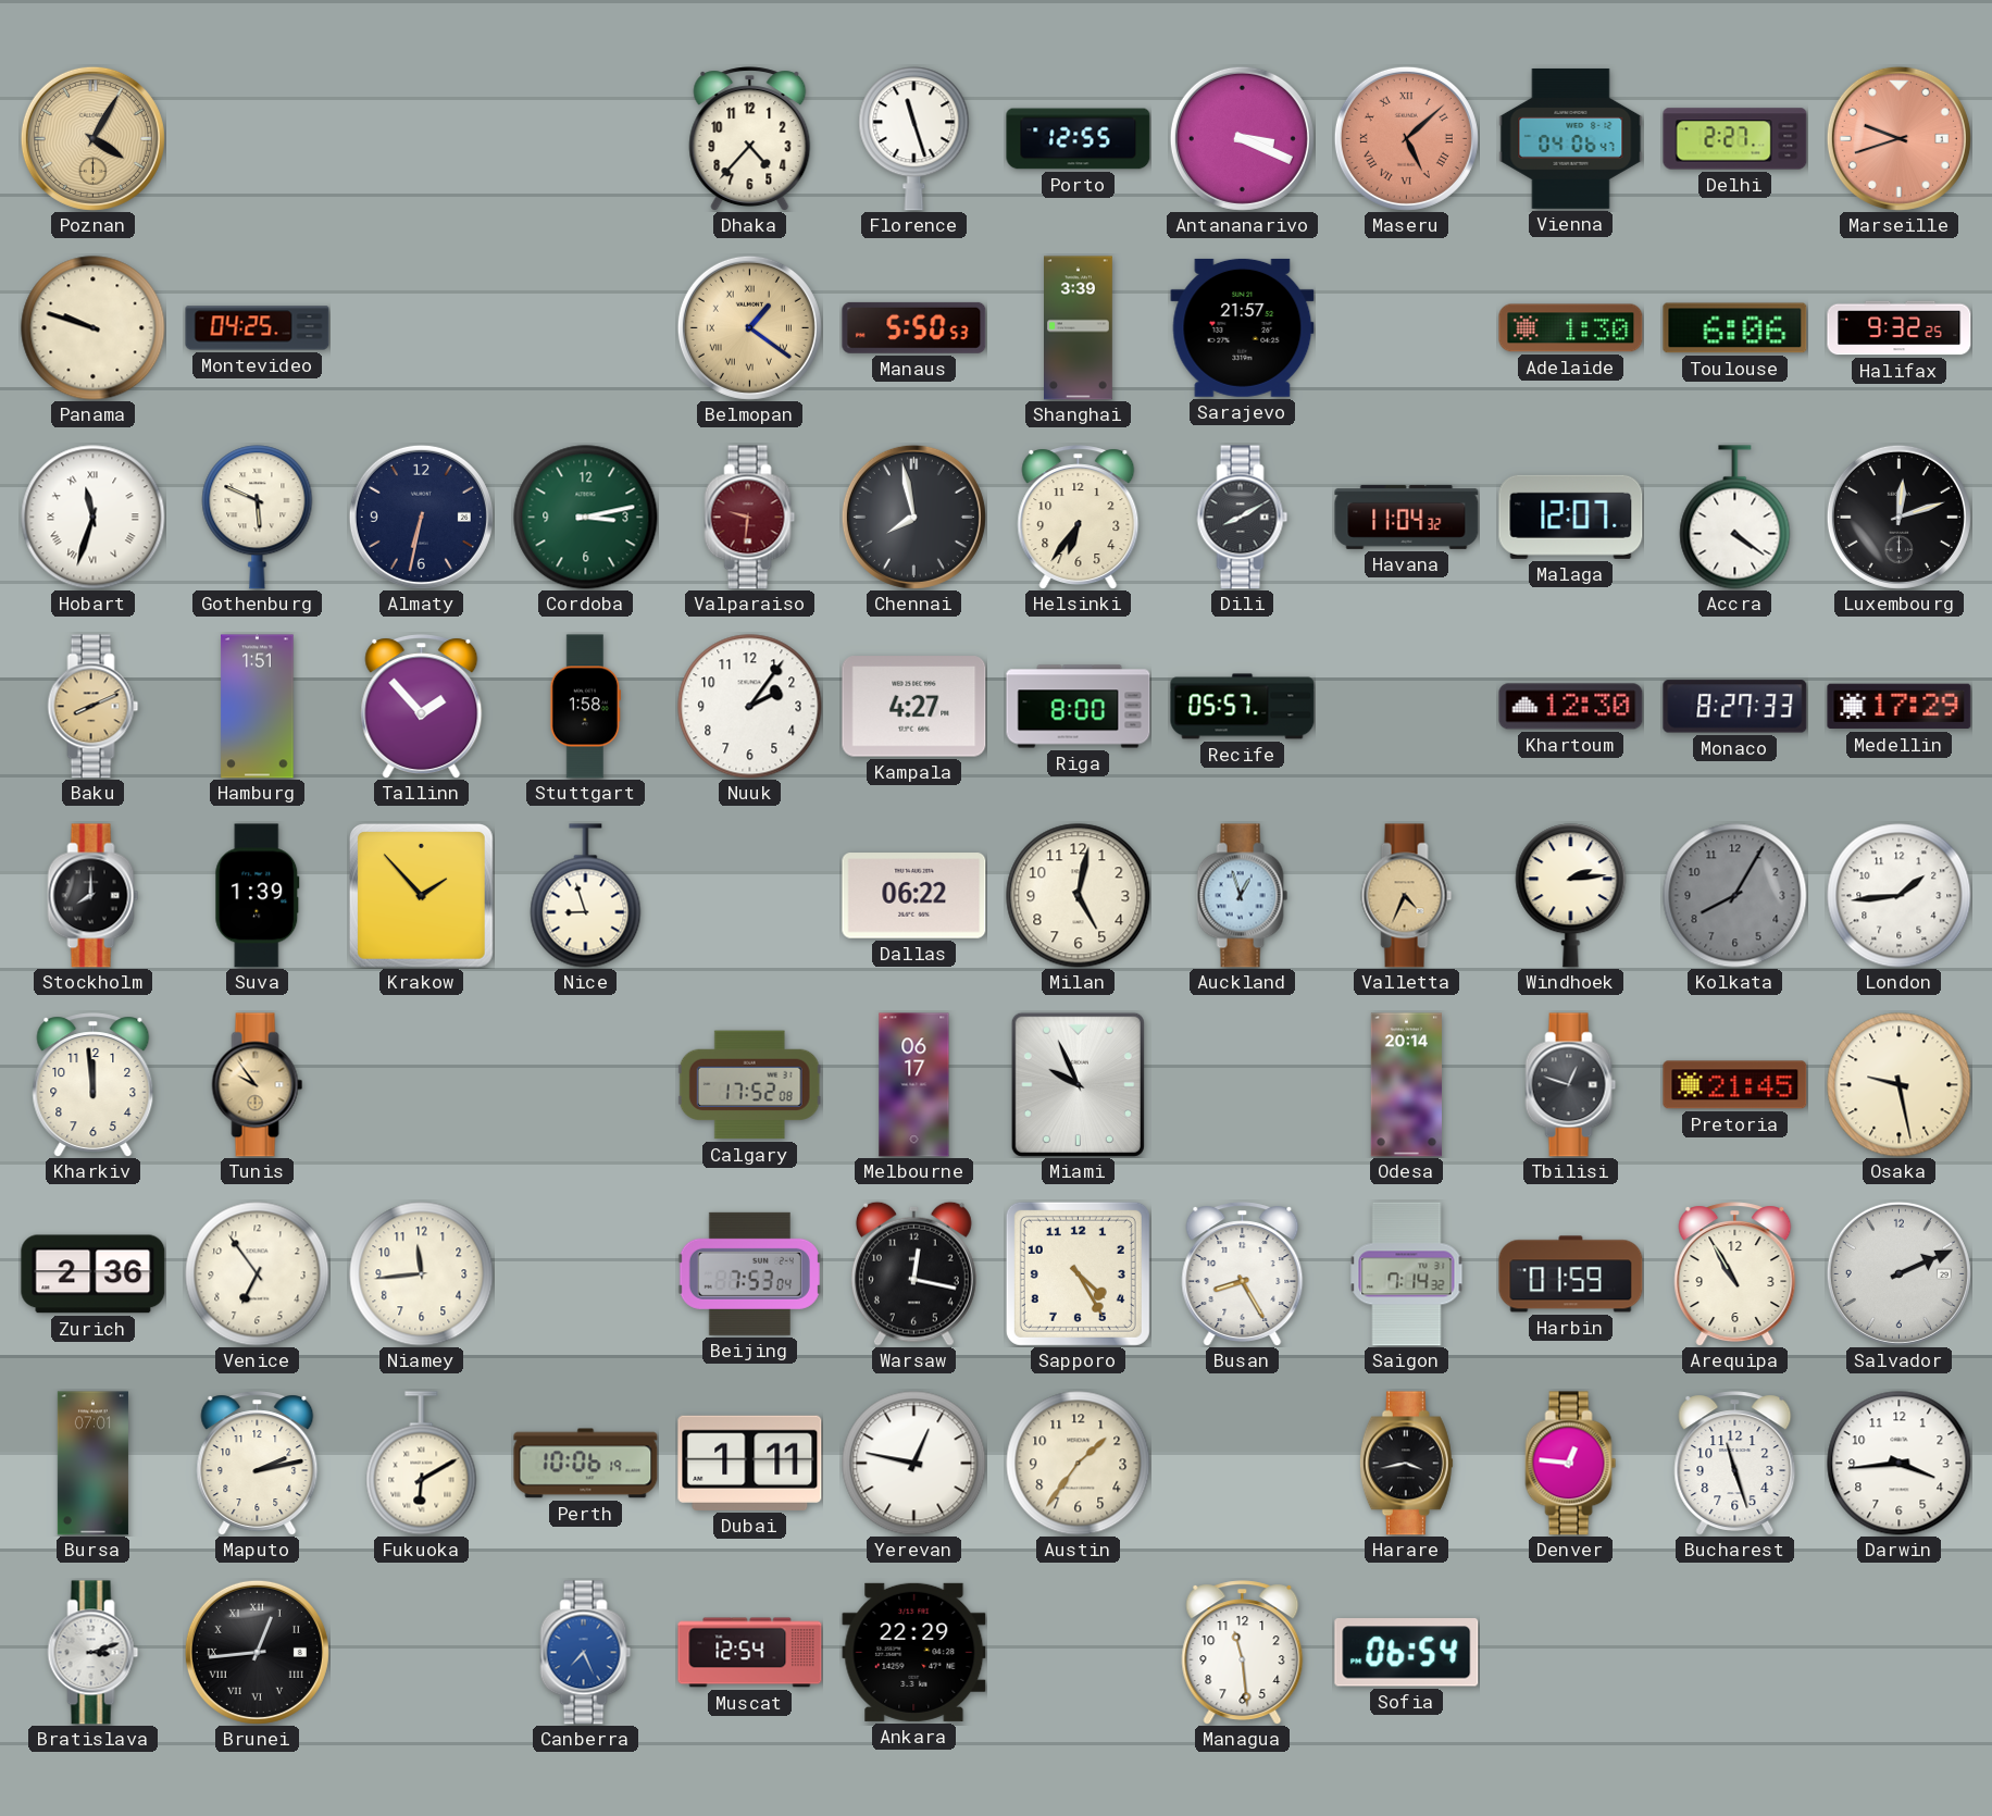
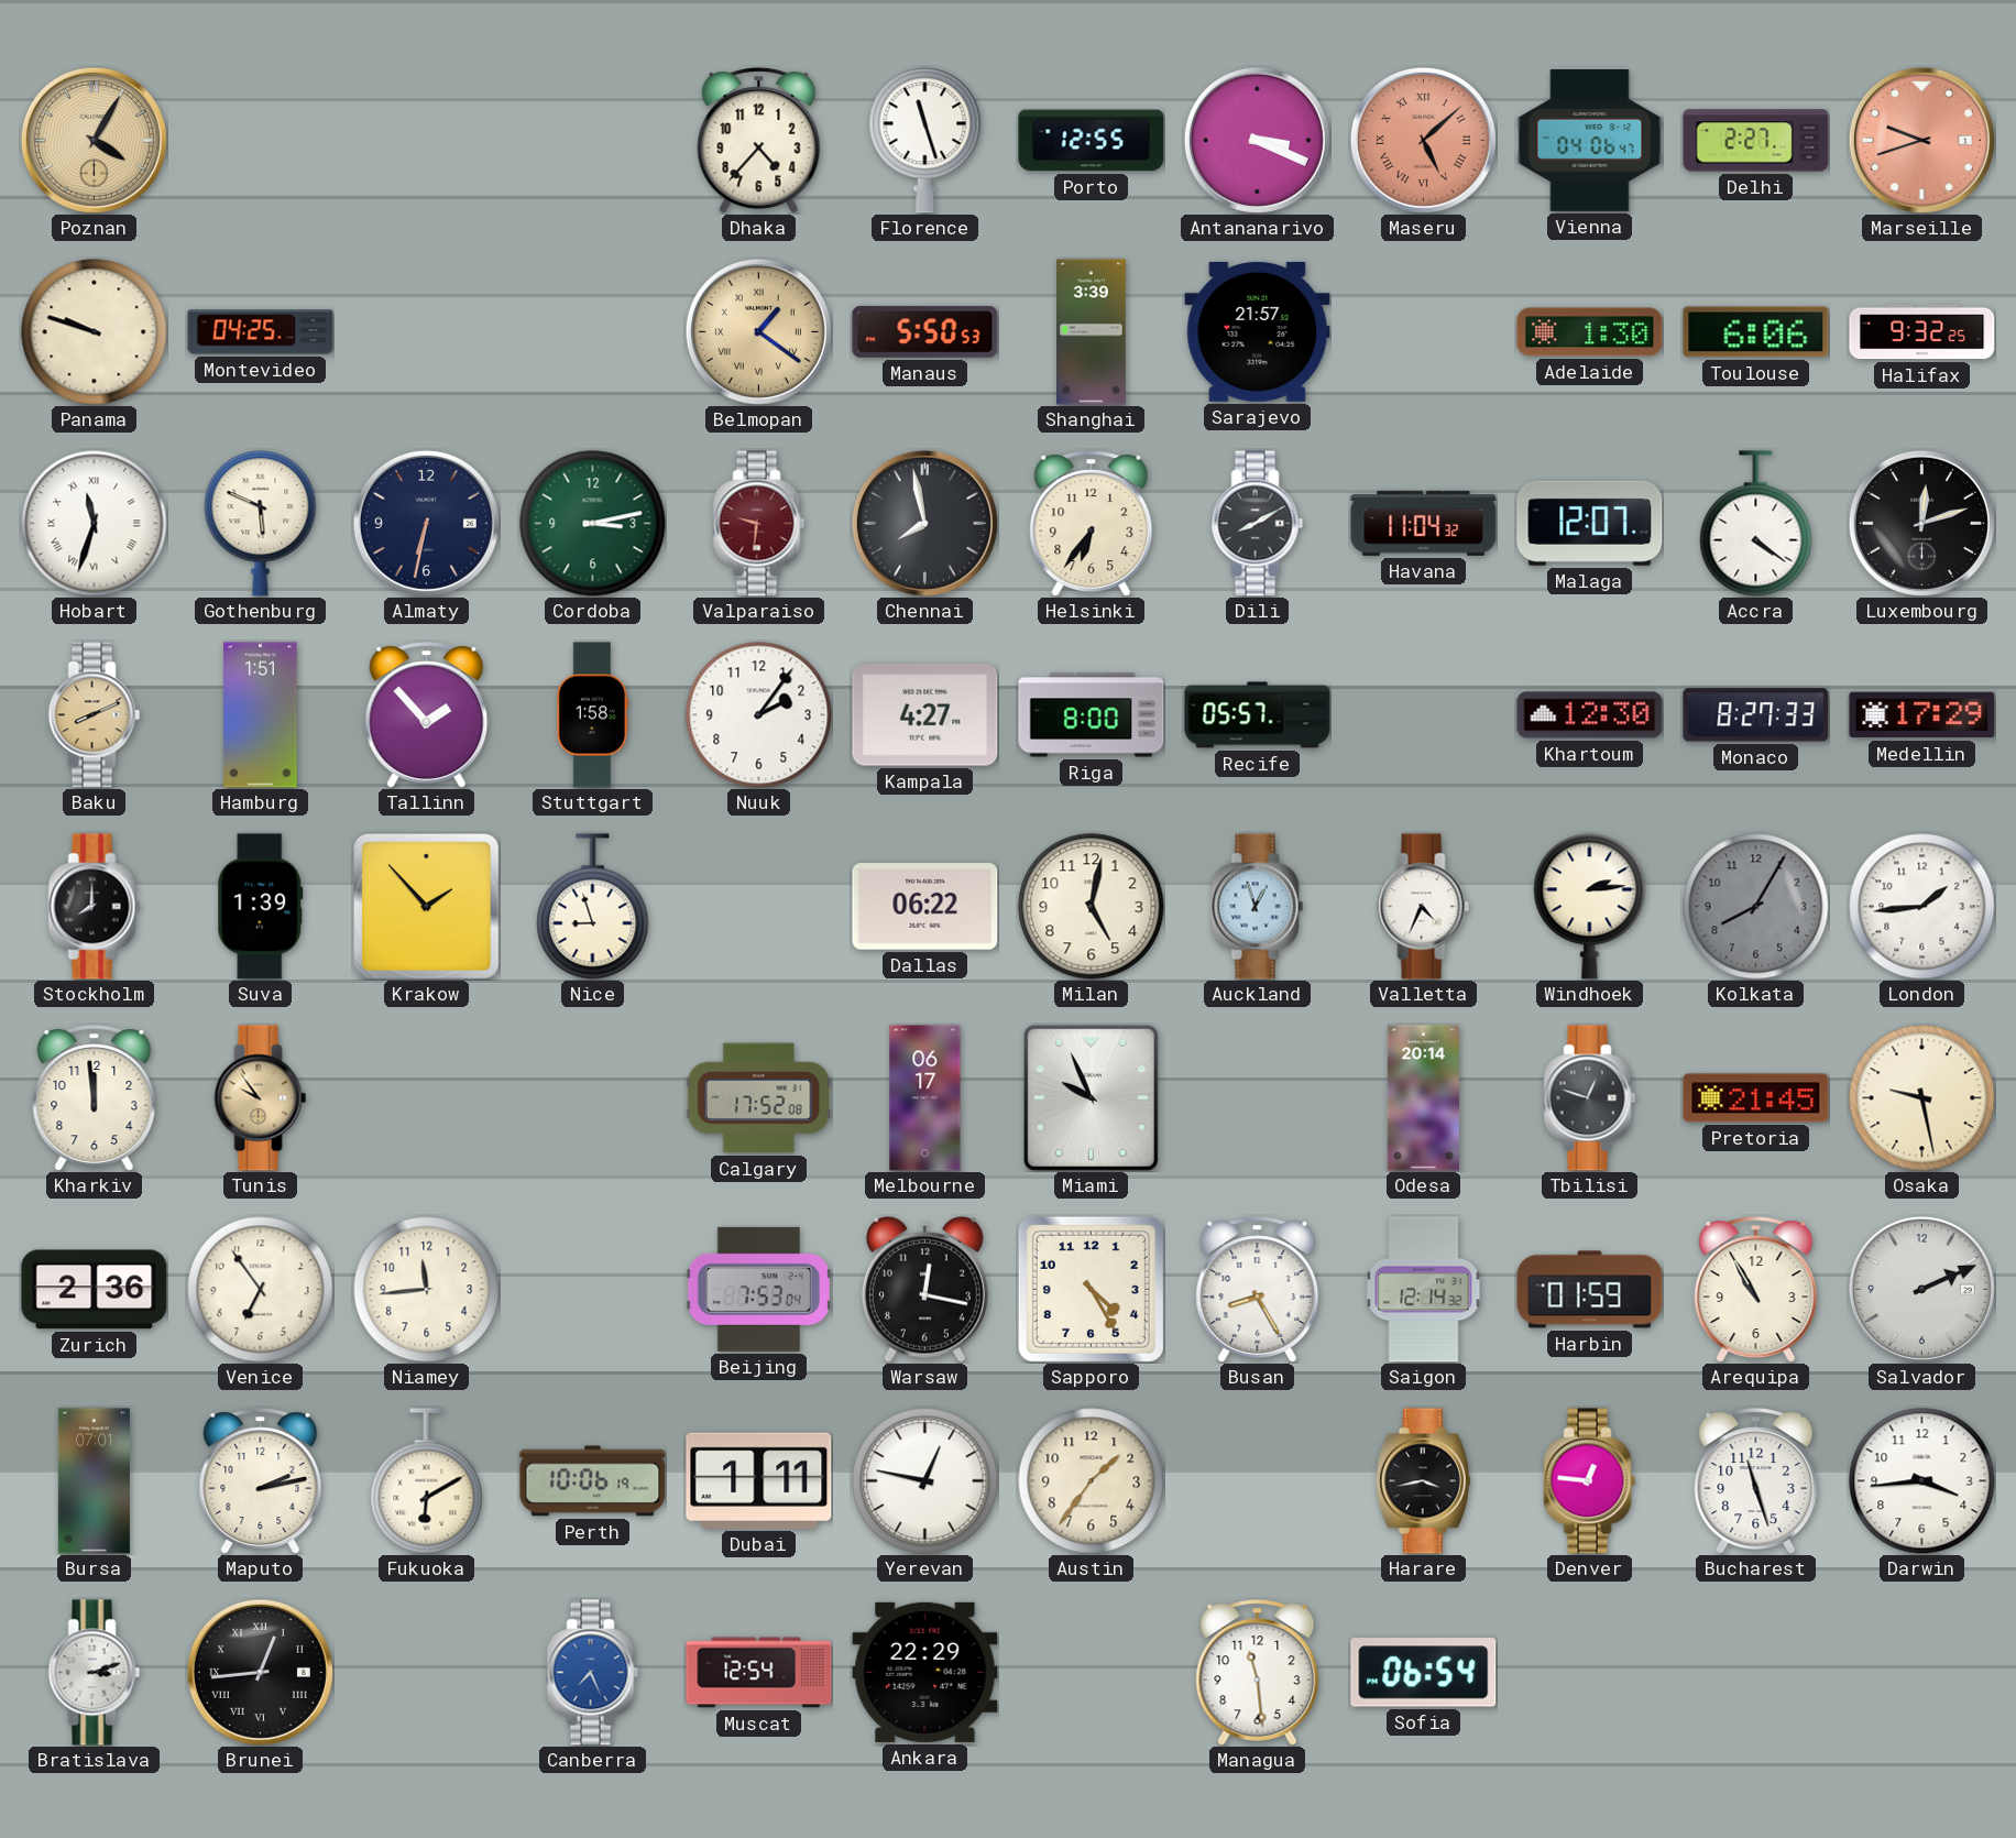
Valletta dial: champagne -> white
Saigon: 7:14 -> 12:14
